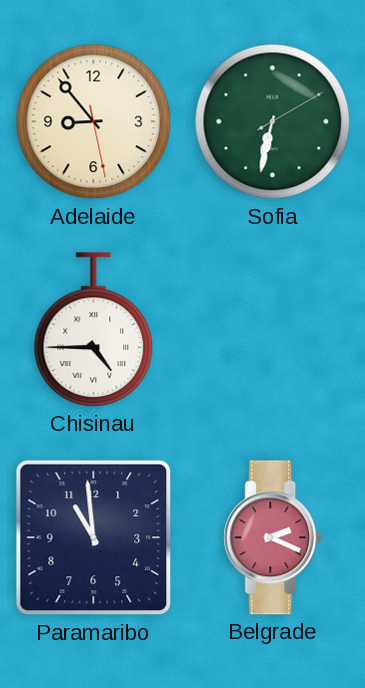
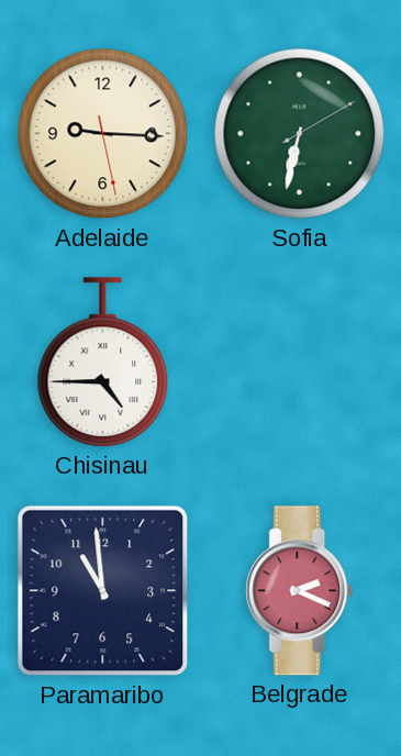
Adelaide: 8:53 -> 9:15
